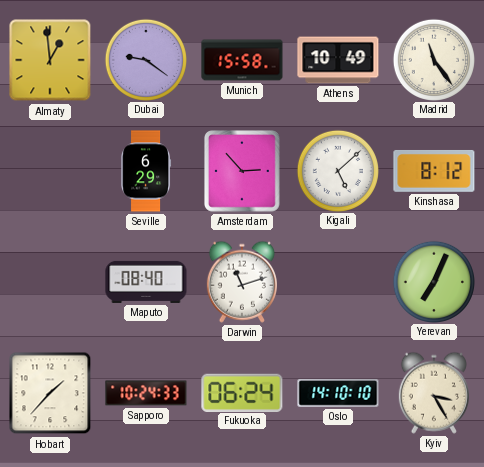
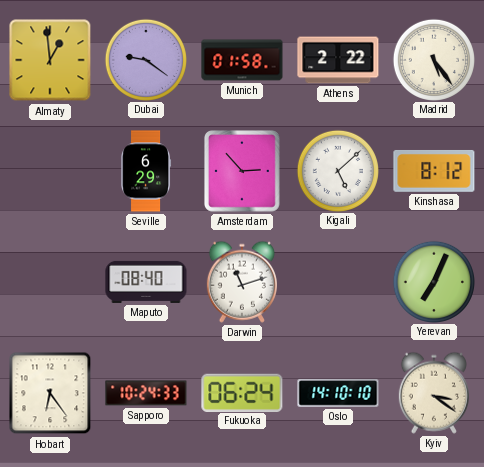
Munich: 15:58 -> 01:58
Athens: 10:49 -> 2:22
Madrid: 11:24 -> 5:24
Hobart: 1:37 -> 6:24
Kyiv: 3:25 -> 3:21
